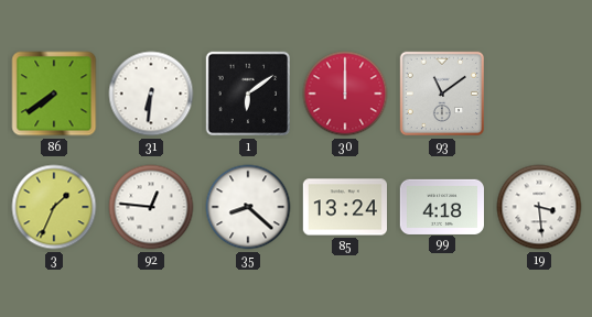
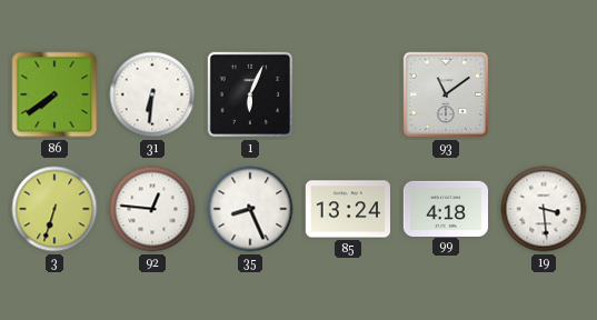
1: 6:09 -> 6:04
30: 12:00 -> none
3: 1:34 -> 6:33
35: 8:22 -> 8:26
